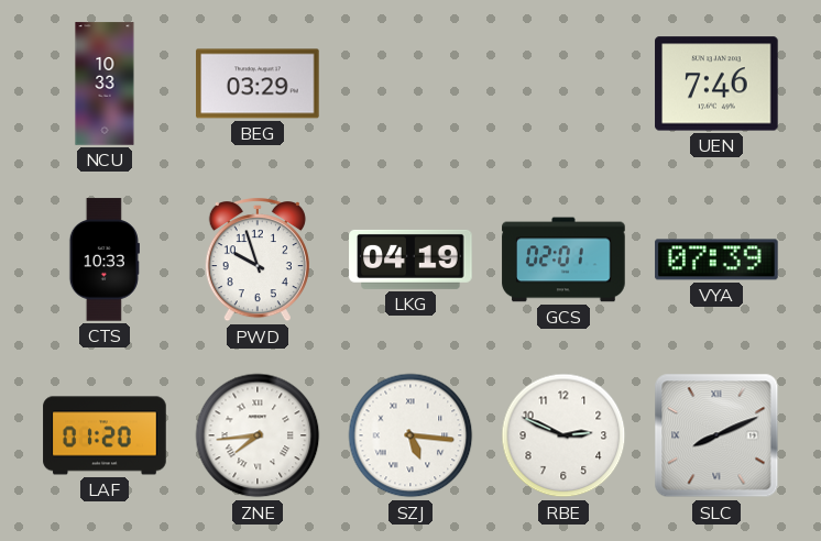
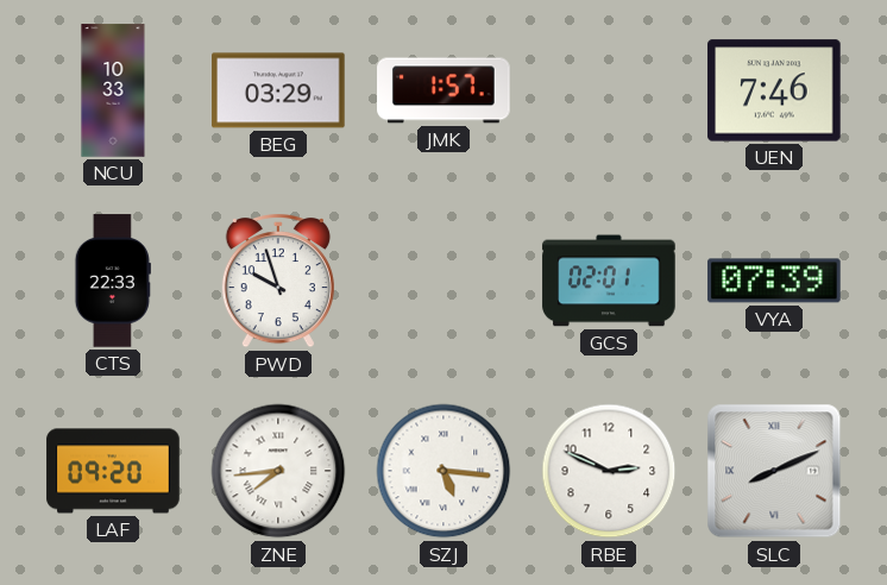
JMK: none -> 1:57
CTS: 10:33 -> 22:33
LKG: 04:19 -> none
LAF: 01:20 -> 09:20
